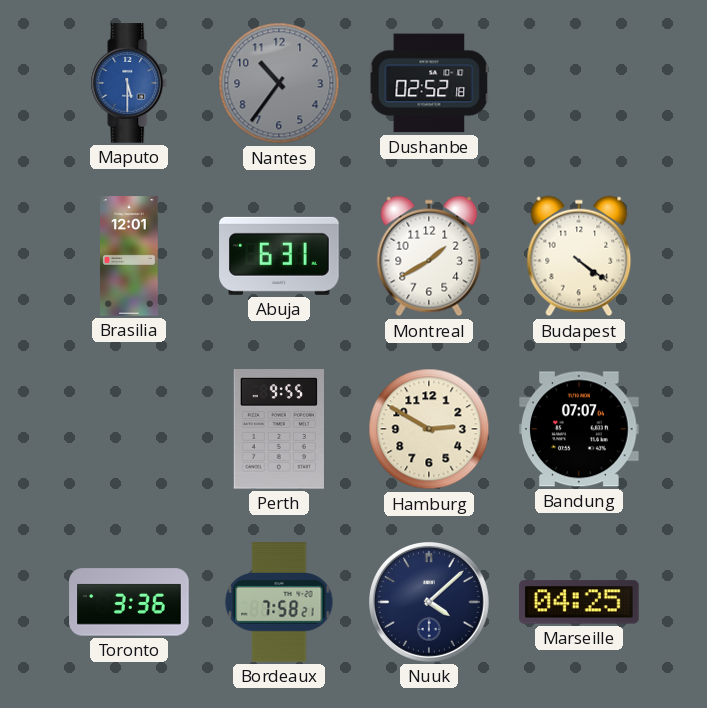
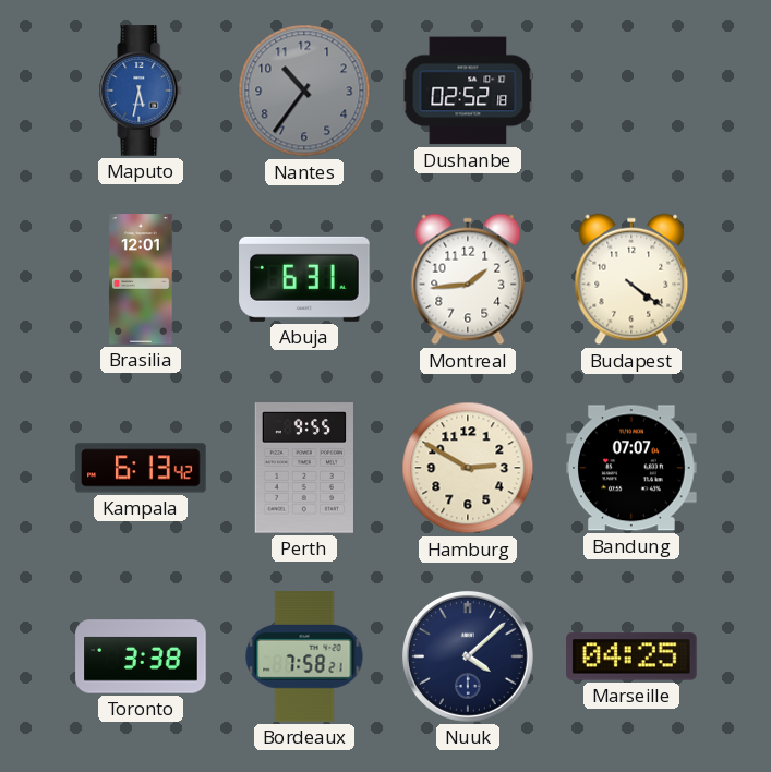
Maputo: 5:30 -> 5:32
Montreal: 1:40 -> 1:44
Kampala: none -> 6:13
Toronto: 3:36 -> 3:38
